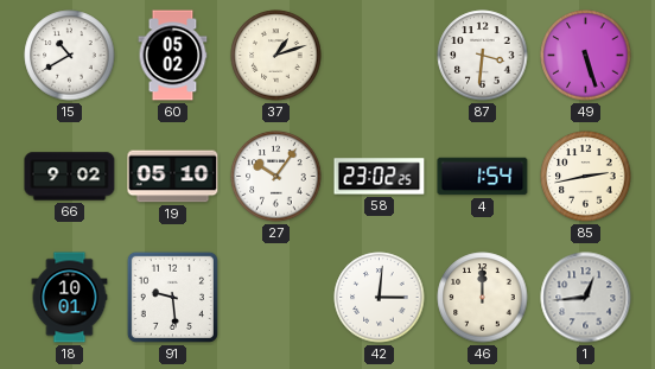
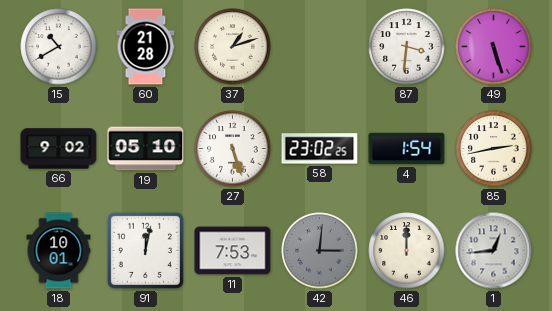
60: 05:02 -> 21:28
27: 10:06 -> 5:27
91: 9:29 -> 12:02
11: none -> 7:53
42 dial: white -> grey
